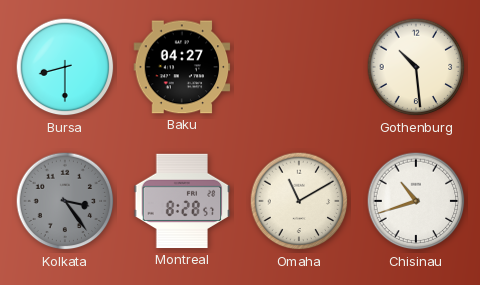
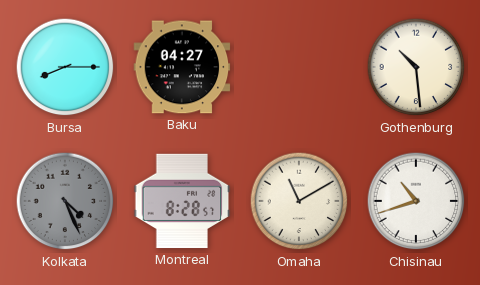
Bursa: 8:30 -> 8:15
Kolkata: 3:24 -> 4:26
